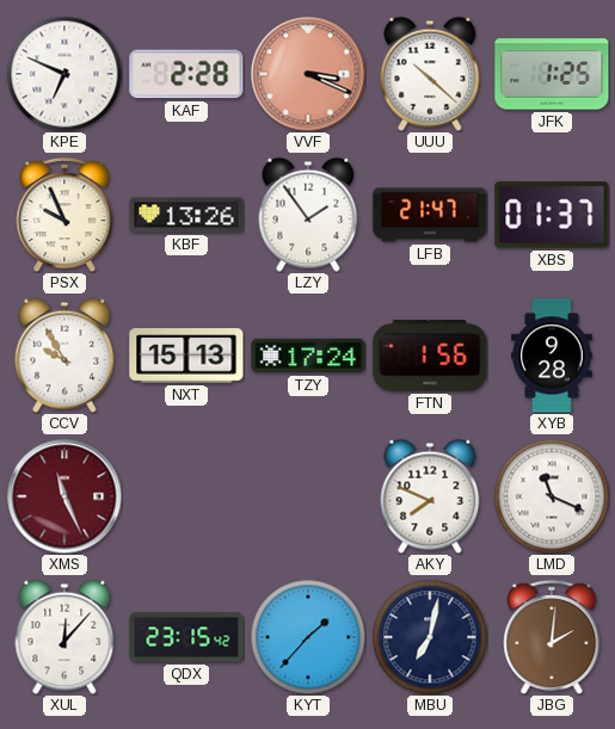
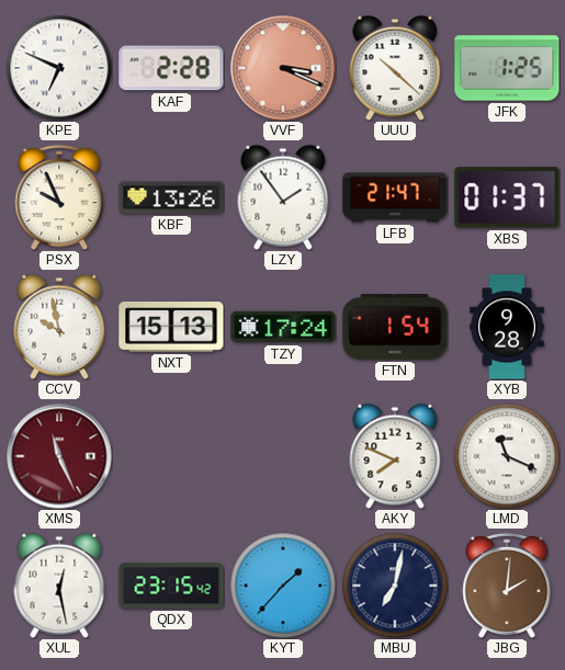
CCV: 9:55 -> 9:58
FTN: 1:56 -> 1:54
XUL: 12:07 -> 12:28
